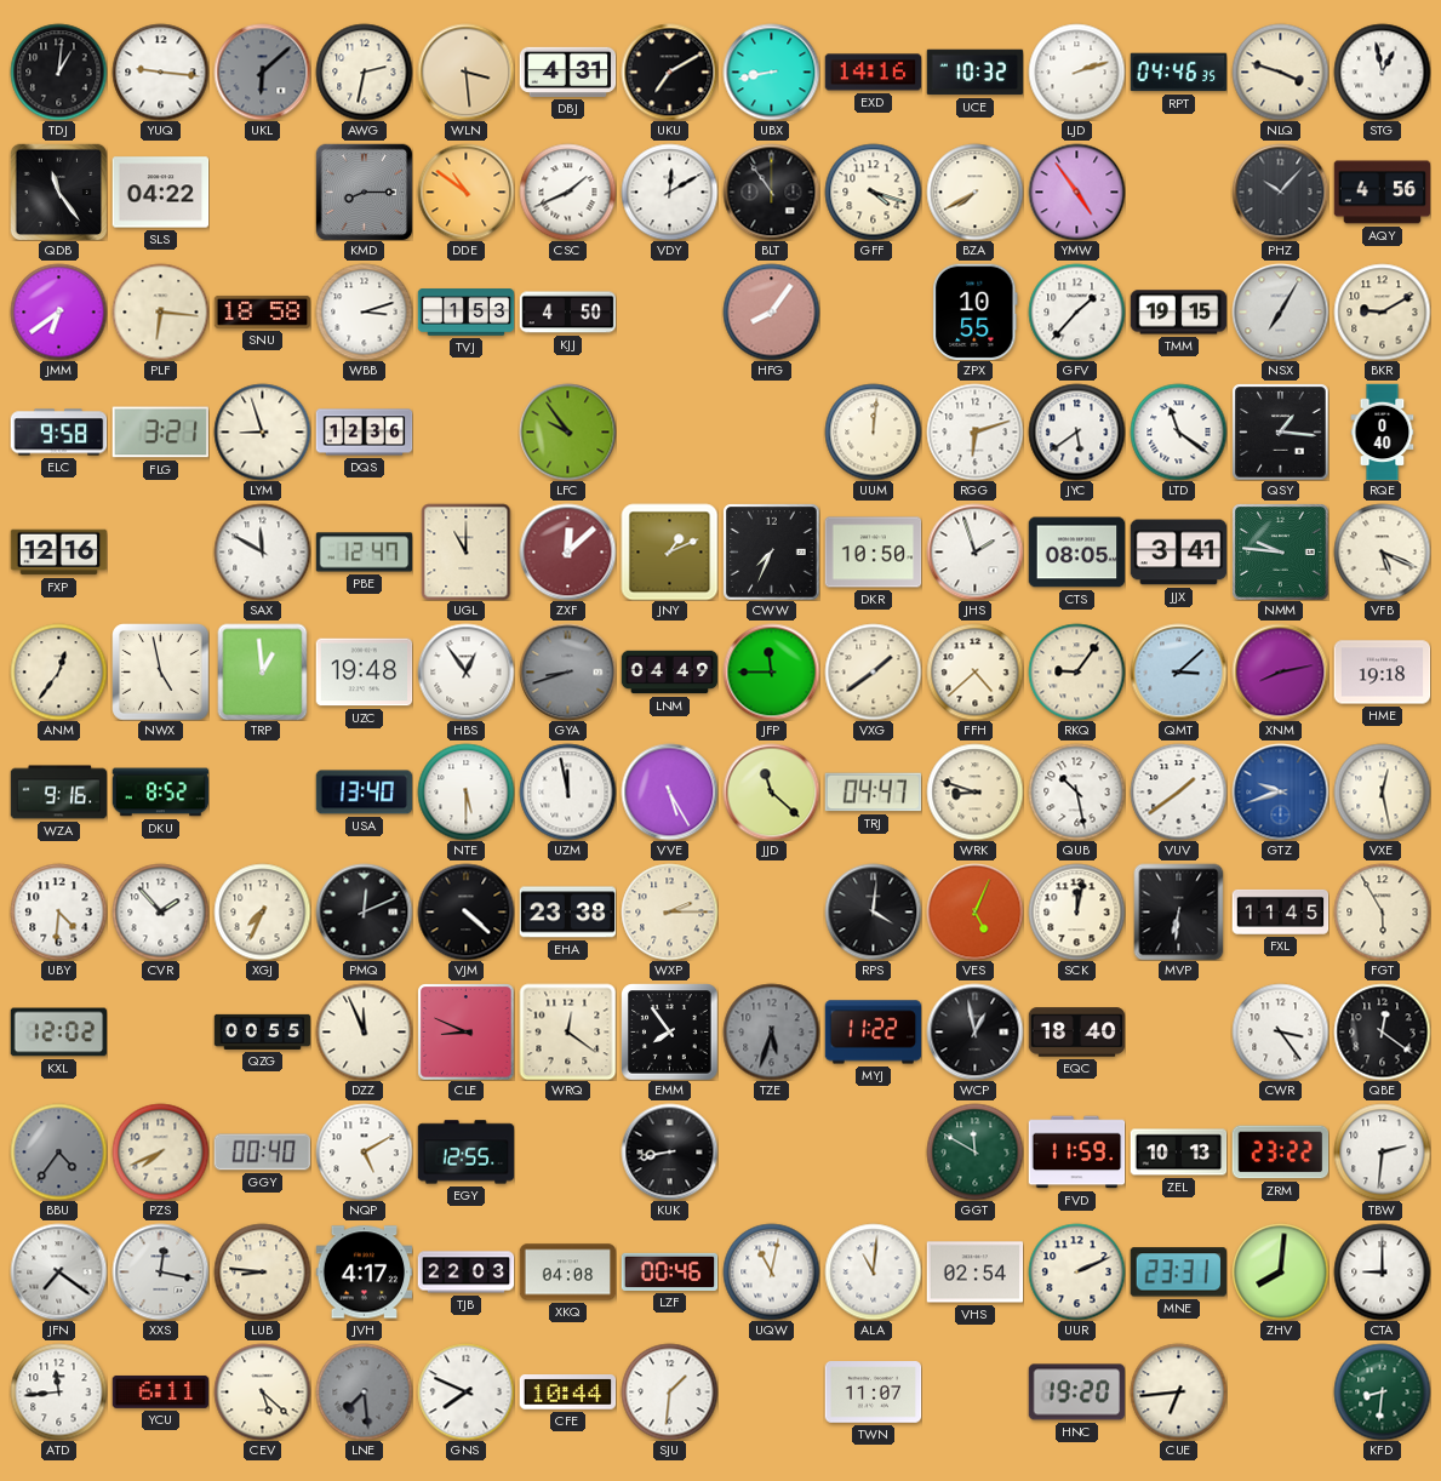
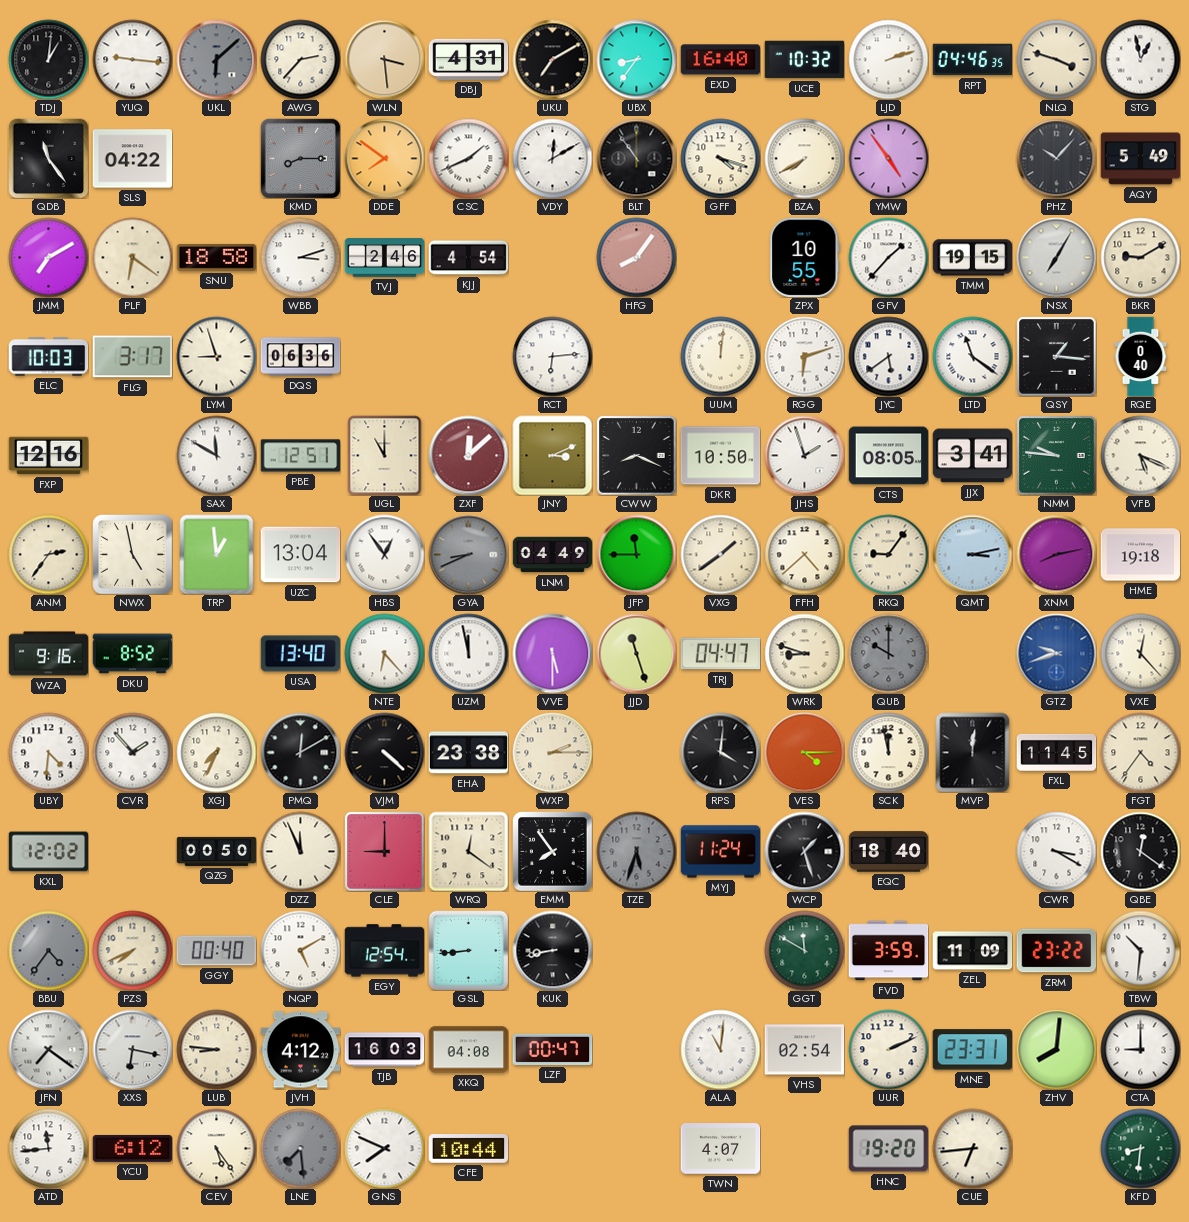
AWG: 2:32 -> 2:37
UBX: 8:43 -> 8:36
EXD: 14:16 -> 16:40
DDE: 10:51 -> 7:51
AQY: 4:56 -> 5:49
JMM: 6:39 -> 7:10
PLF: 6:16 -> 6:21
TVJ: 1:53 -> 2:46
KJJ: 4:50 -> 4:54
ELC: 9:58 -> 10:03
FLG: 3:21 -> 3:17
DQS: 12:36 -> 06:36
LFC: 9:54 -> none
RCT: none -> 6:14
PBE: 12:47 -> 12:51
JNY: 1:11 -> 3:11
CWW: 7:34 -> 8:19
ANM: 12:36 -> 2:36
UZC: 19:48 -> 13:04
GYA: 8:42 -> 8:41
QMT: 3:08 -> 3:13
NTE: 5:30 -> 6:23
VVE: 5:25 -> 5:30
JJD: 11:22 -> 11:27
QUB: 10:28 -> 10:00
QUB dial: white -> grey
VUV: 1:39 -> none
VXE: 12:28 -> 12:23
PMQ: 12:11 -> 12:10
VES: 5:04 -> 4:15
SCK: 12:02 -> 11:58
MVP: 6:31 -> 12:01
FGT: 5:55 -> 4:36
QZG: 00:55 -> 00:50
CLE: 8:49 -> 9:00
MYJ: 11:22 -> 11:24
WCP: 12:58 -> 1:27
CWR: 3:24 -> 3:20
EGY: 12:55 -> 12:54
GSL: none -> 8:44
FVD: 11:59 -> 3:59
ZEL: 10:13 -> 11:09
TBW: 2:31 -> 10:31
XXS: 12:17 -> 6:17
JVH: 4:17 -> 4:12
TJB: 22:03 -> 16:03
LZF: 00:46 -> 00:47
UQW: 11:02 -> none
YCU: 6:11 -> 6:12
CEV: 5:22 -> 5:24
SJU: 1:31 -> none
TWN: 11:07 -> 4:07
